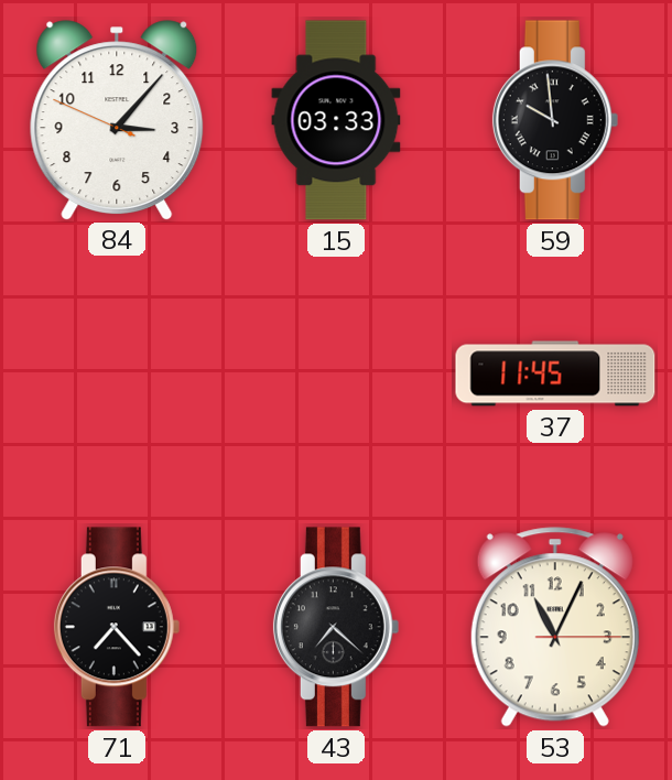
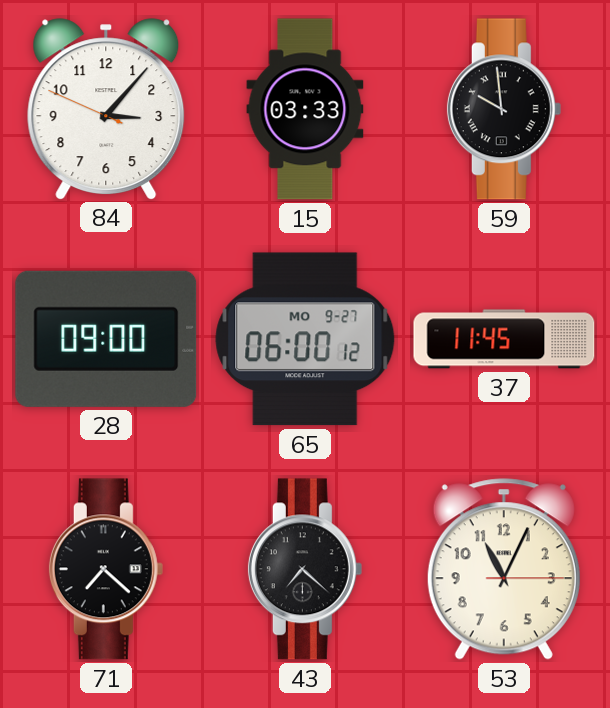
28: none -> 09:00
65: none -> 06:00
71: 7:23 -> 7:22
